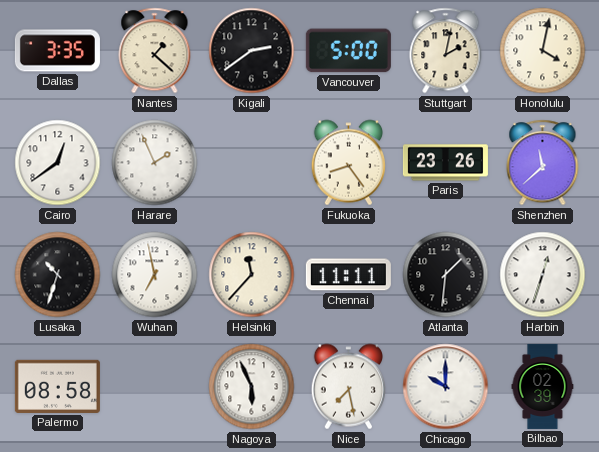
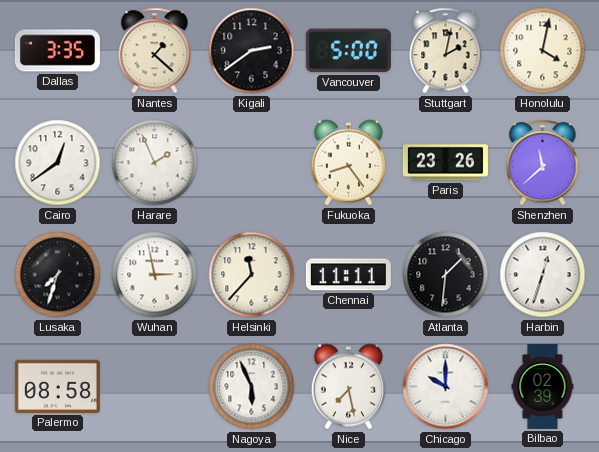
Lusaka: 10:33 -> 7:33
Wuhan: 6:58 -> 2:58
